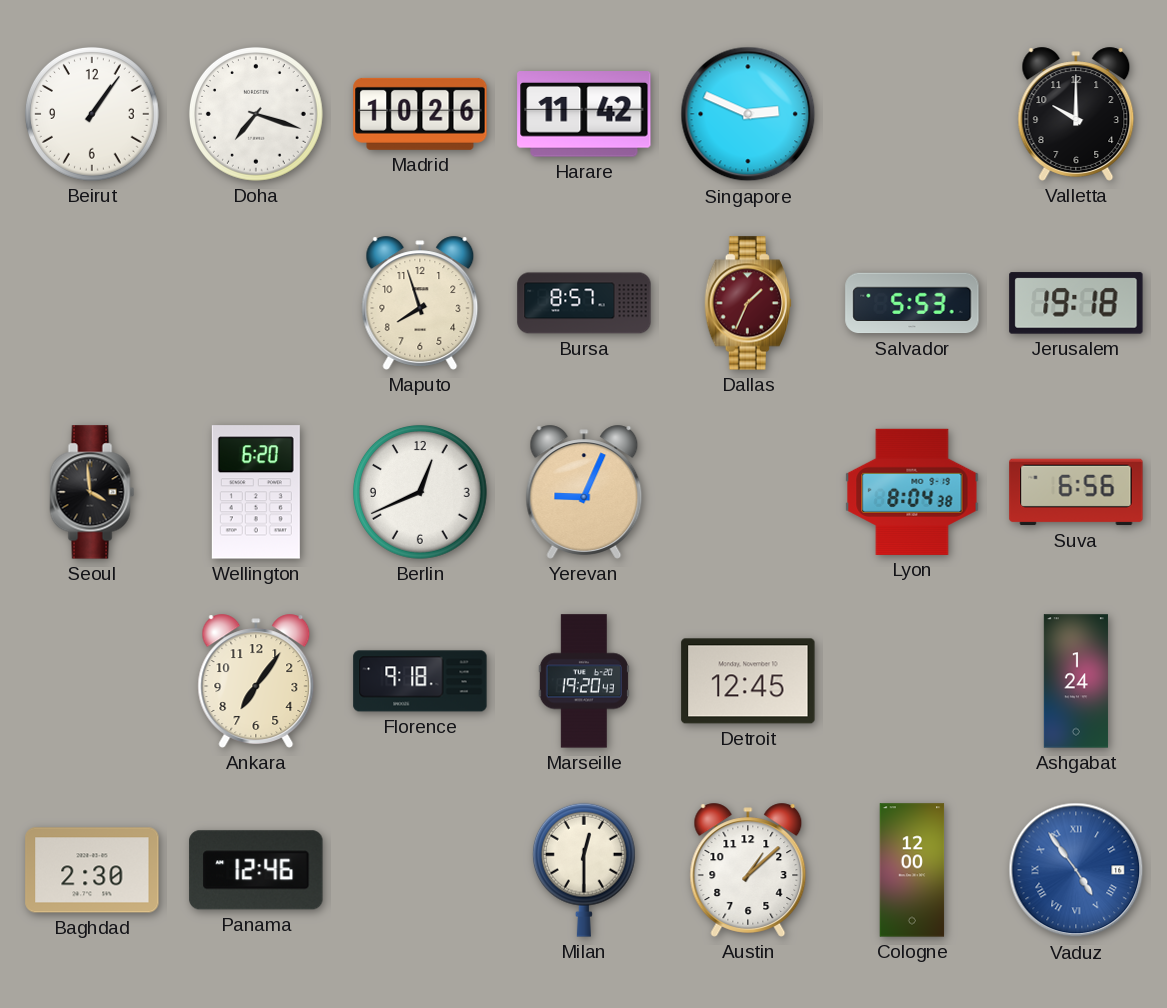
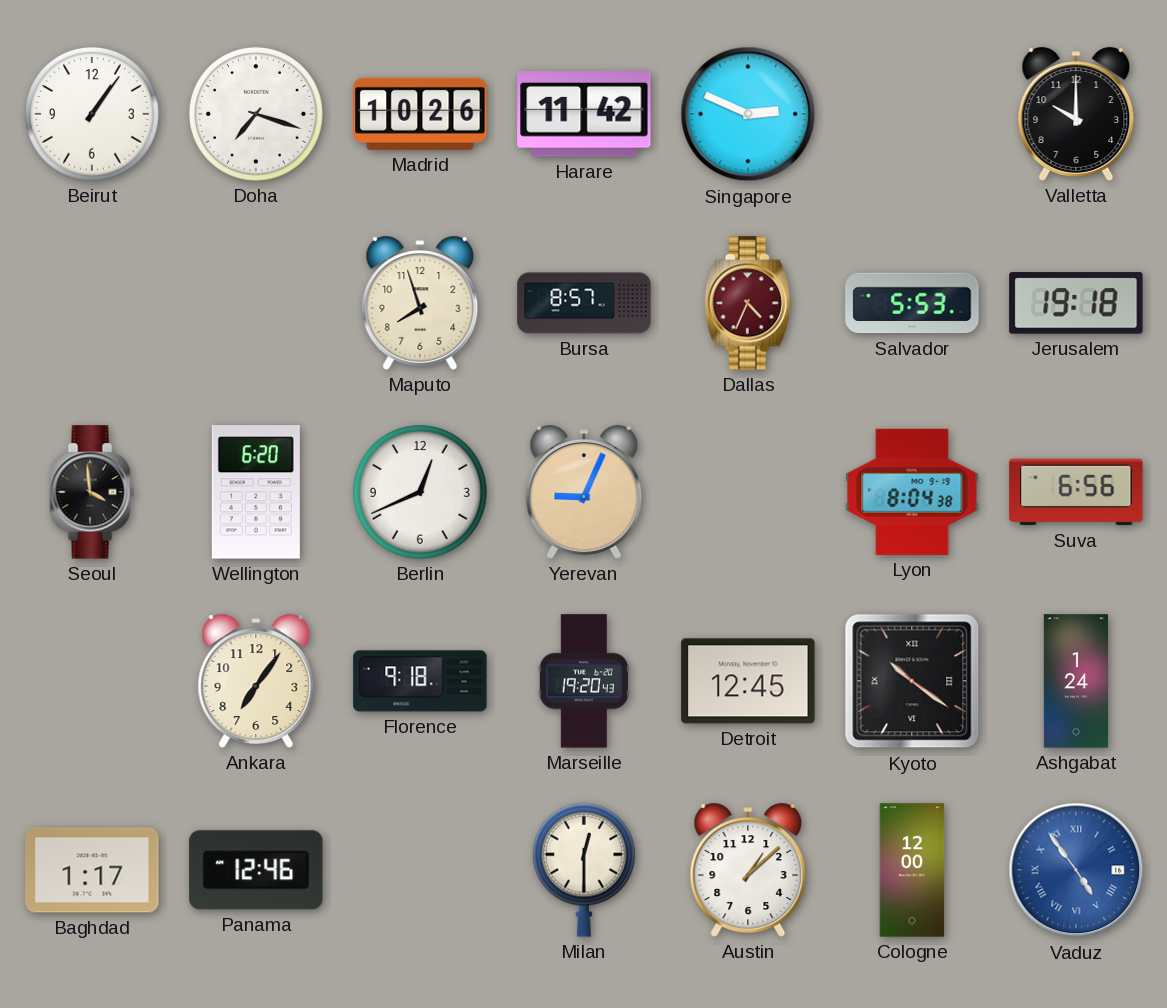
Dallas: 1:34 -> 4:34
Kyoto: none -> 10:21
Baghdad: 2:30 -> 1:17
